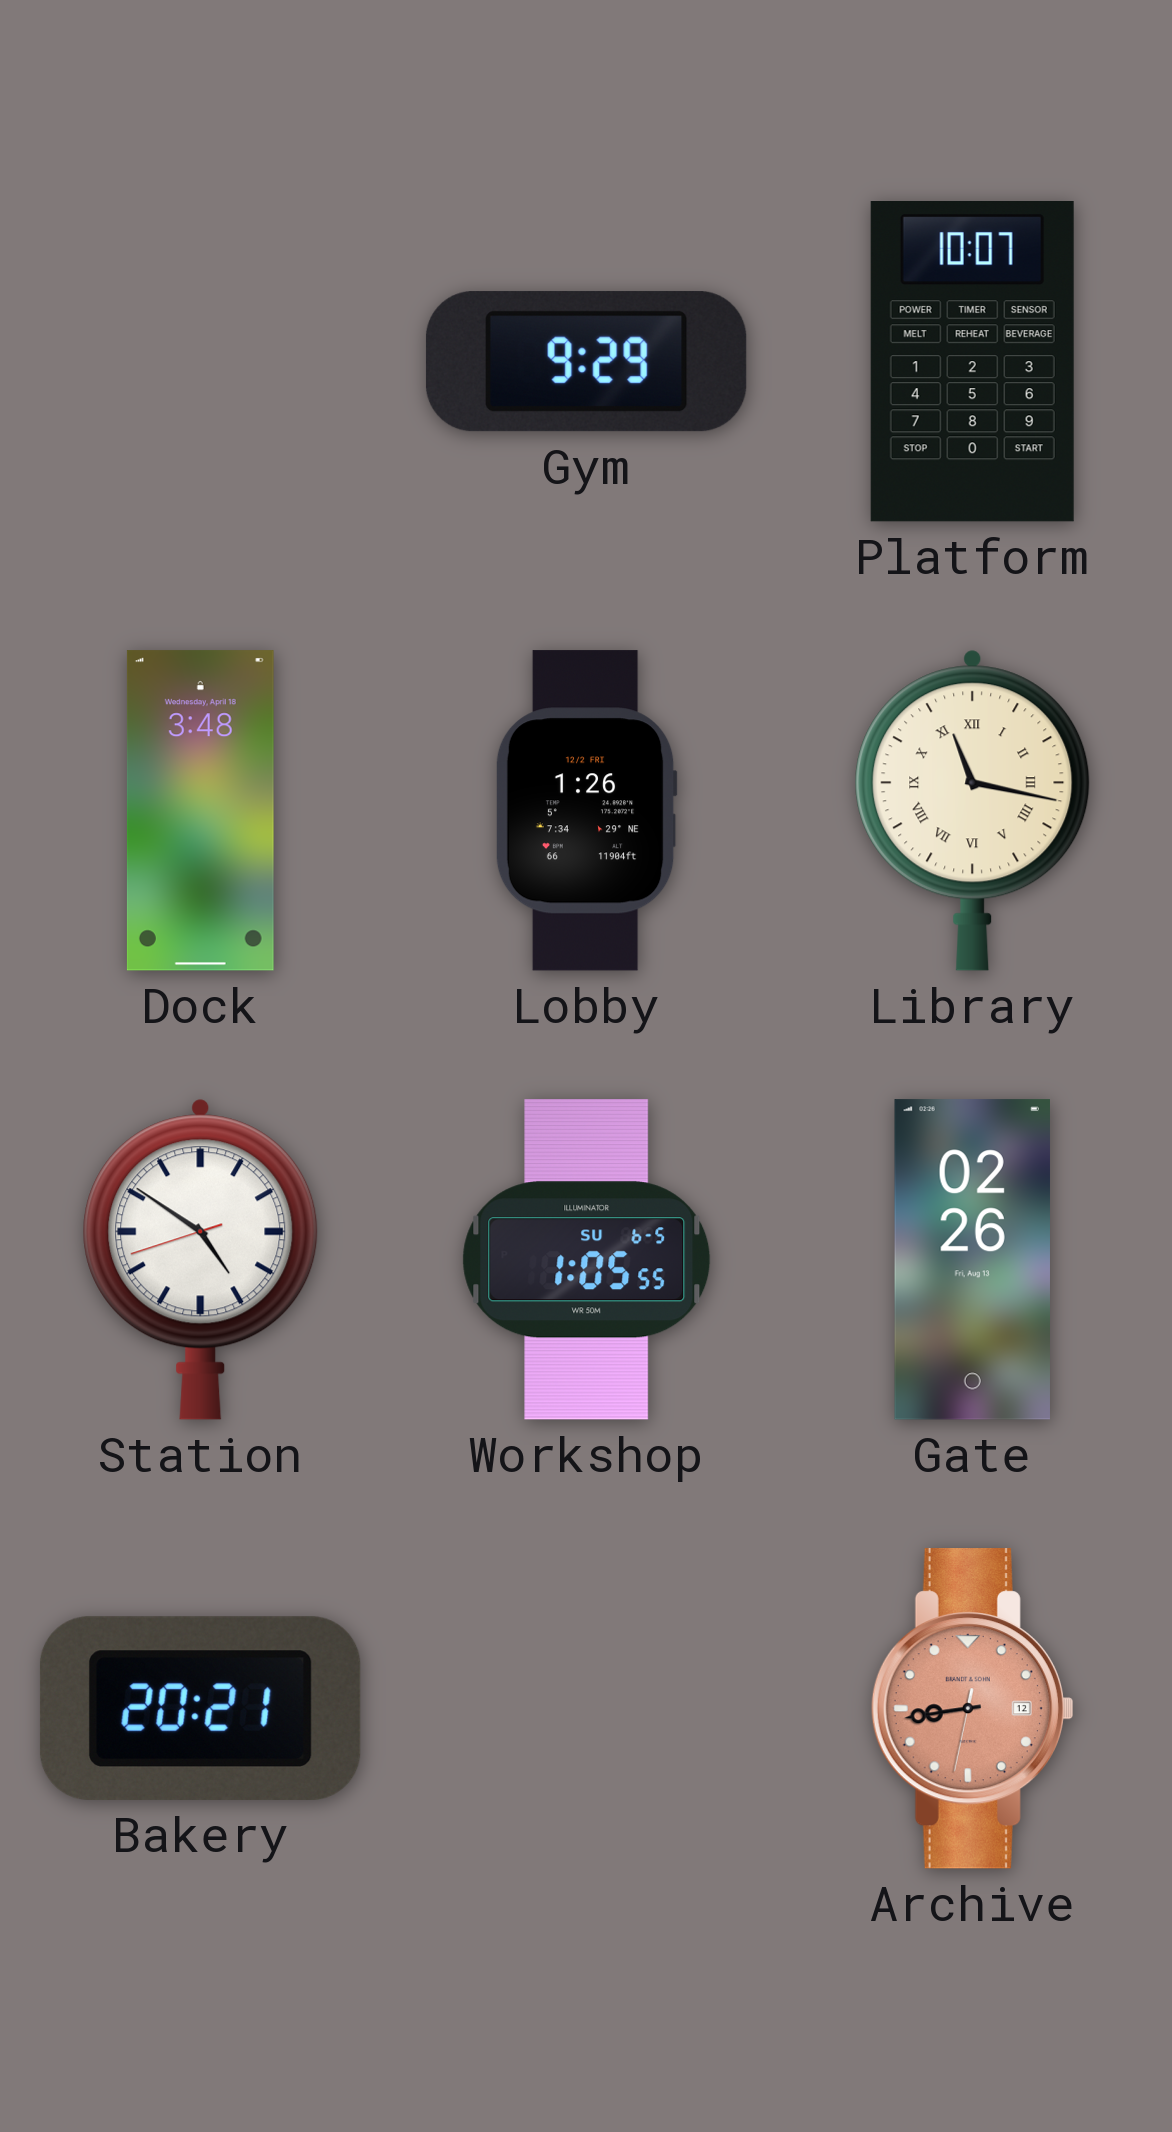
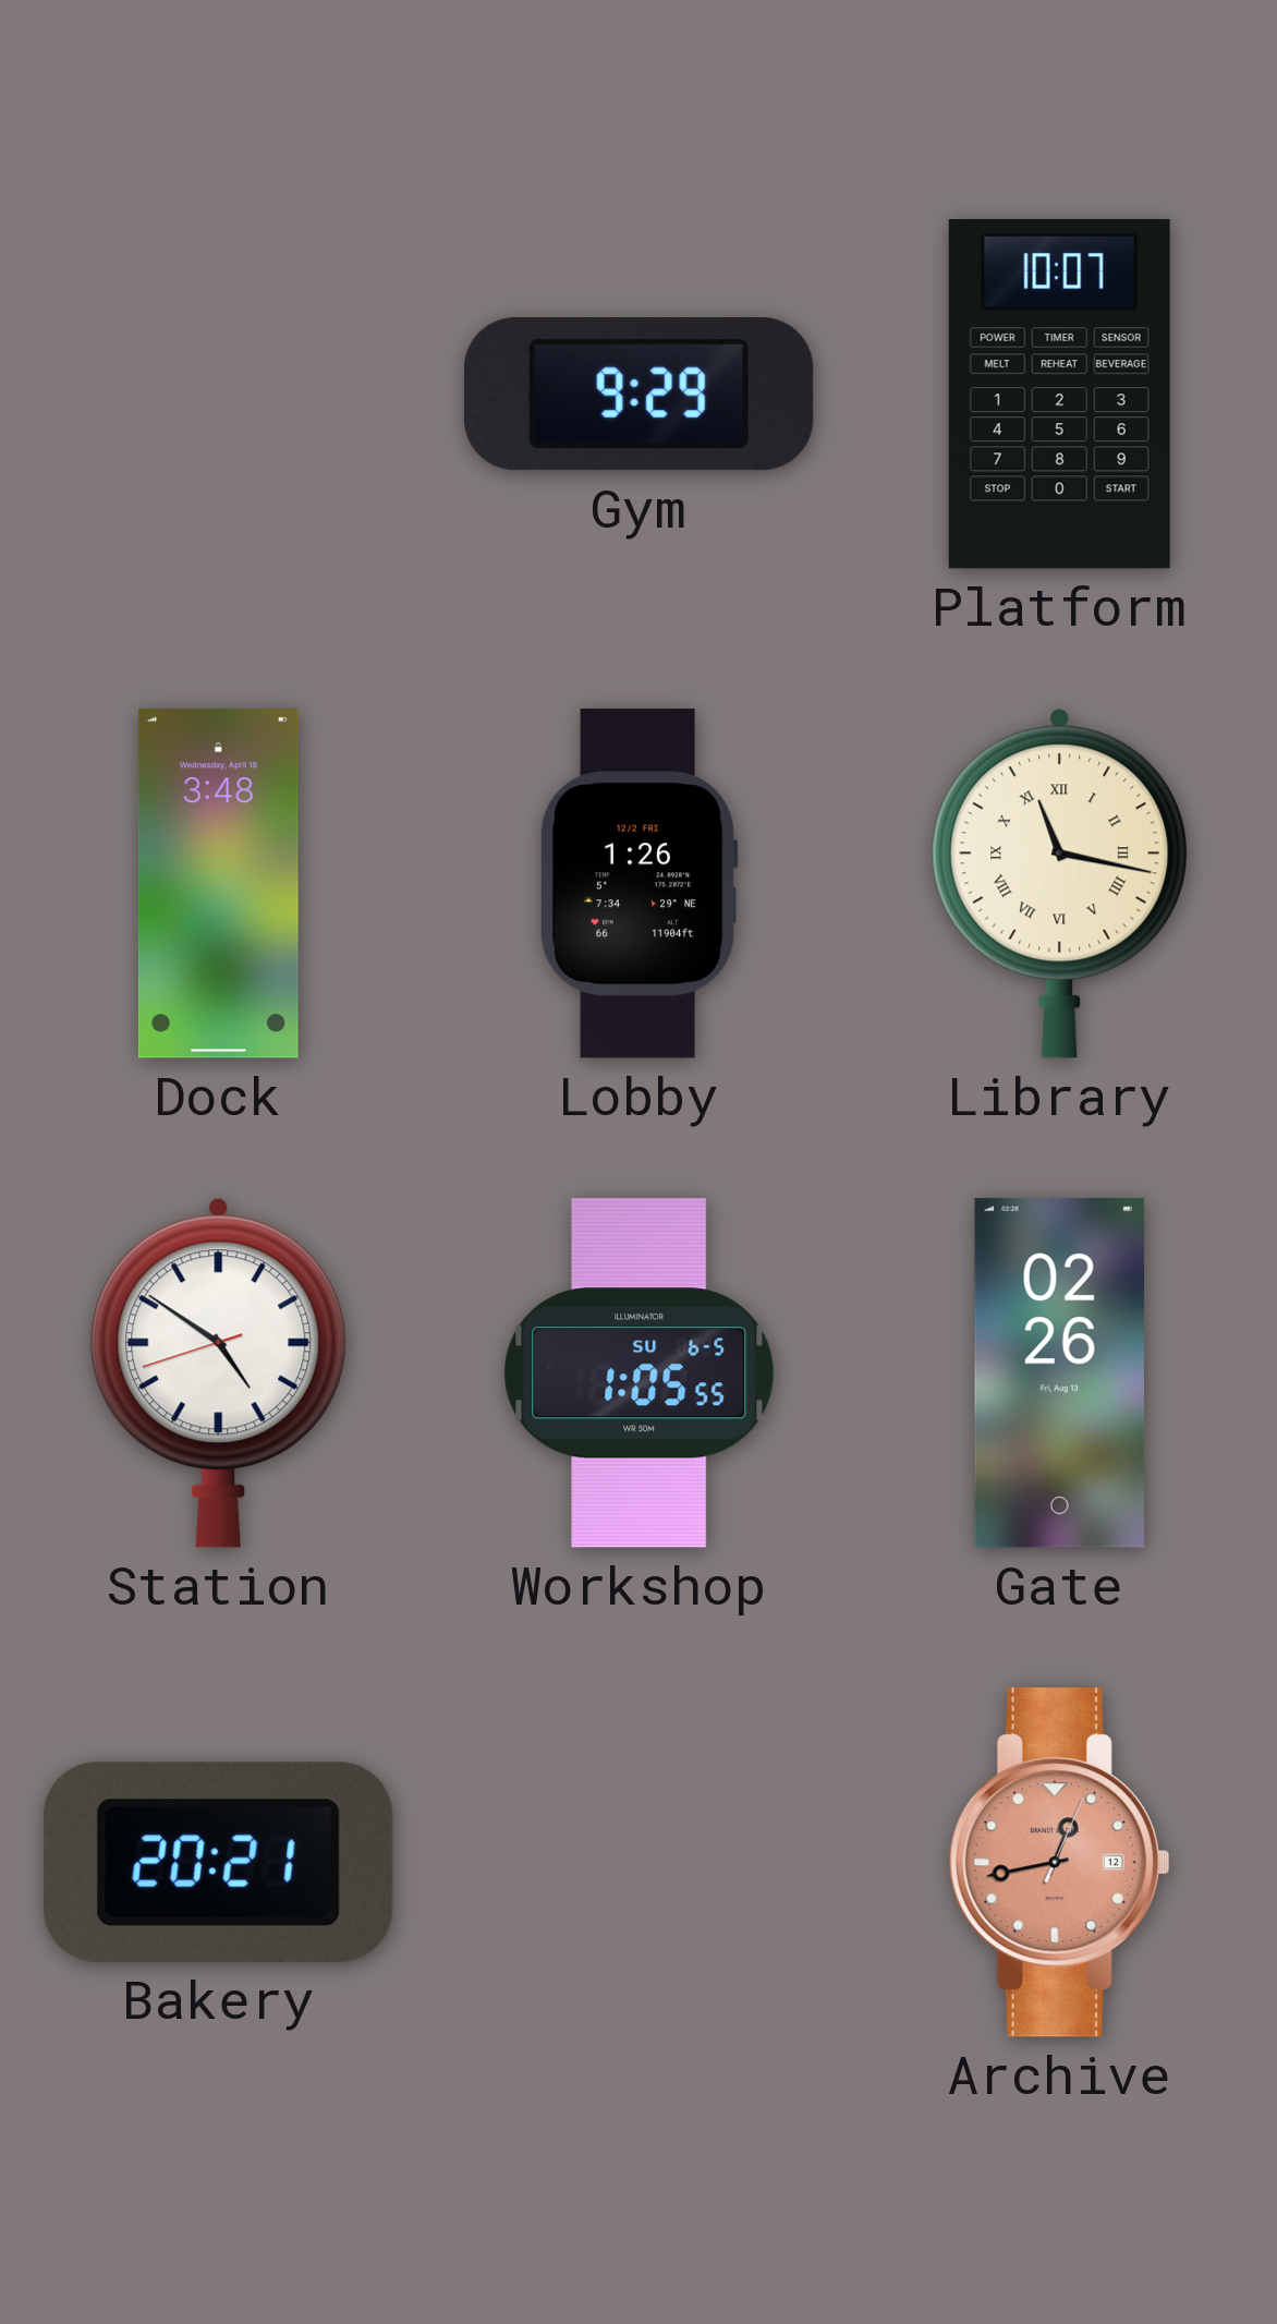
Archive: 8:43 -> 12:43
